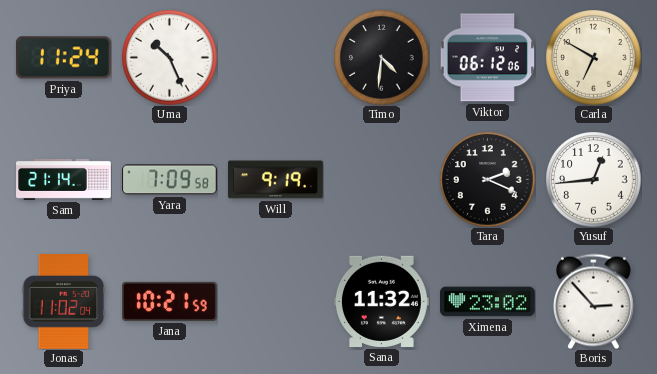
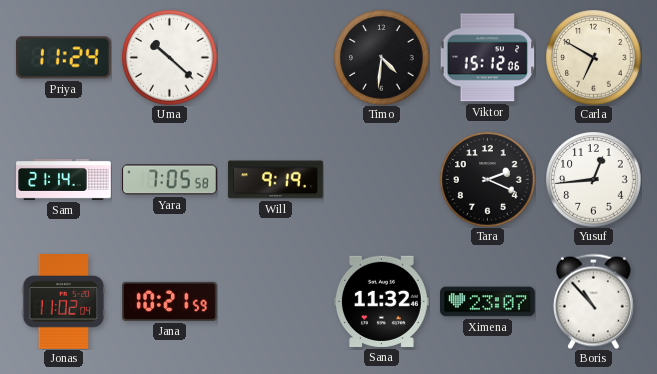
Uma: 10:26 -> 10:22
Viktor: 06:12 -> 15:12
Yara: 7:09 -> 7:05
Ximena: 23:02 -> 23:07
Boris: 2:53 -> 10:53
